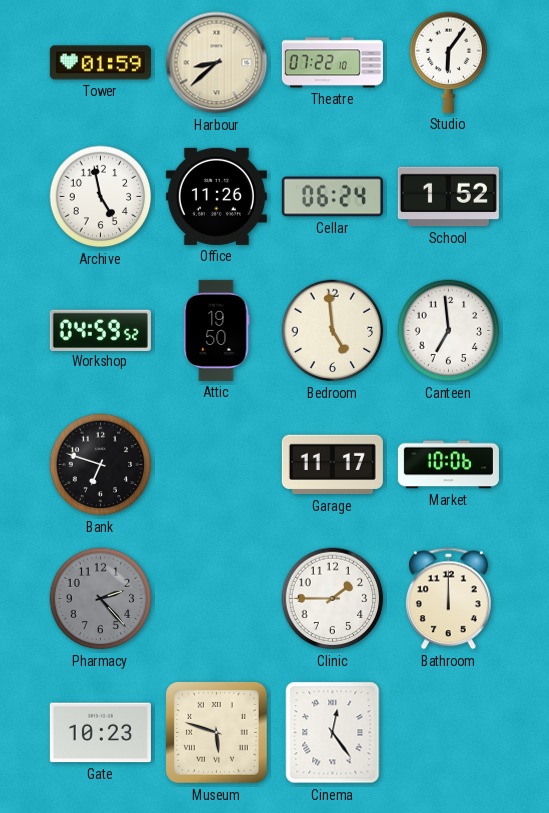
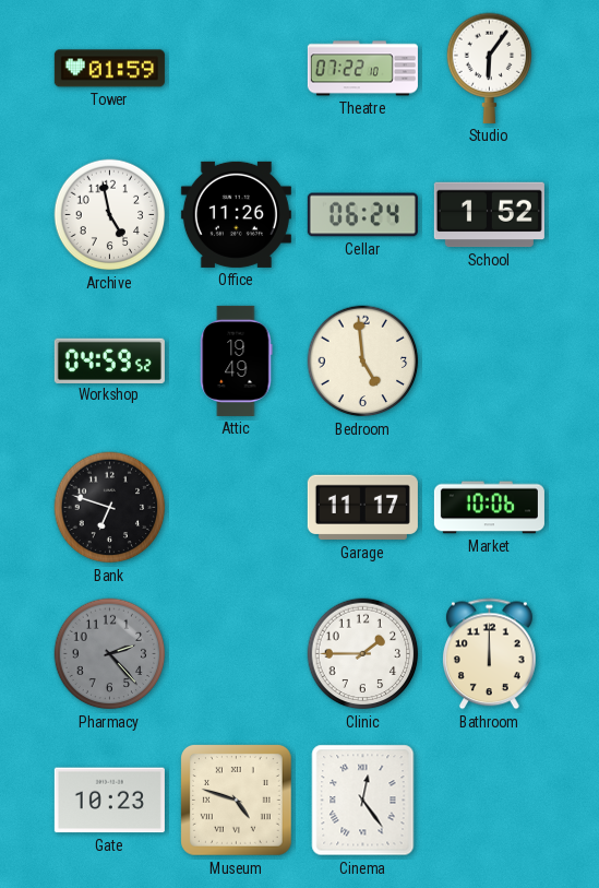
Harbour: 8:38 -> none
Attic: 19:50 -> 19:49
Canteen: 6:59 -> none
Museum: 5:48 -> 4:48
